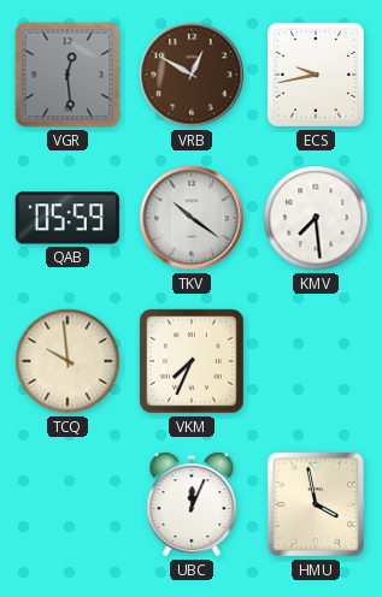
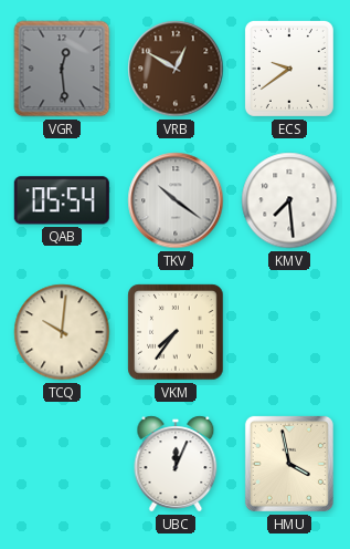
ECS: 9:43 -> 9:39
QAB: 05:59 -> 05:54
TCQ: 9:59 -> 10:01
VKM: 7:34 -> 7:36
